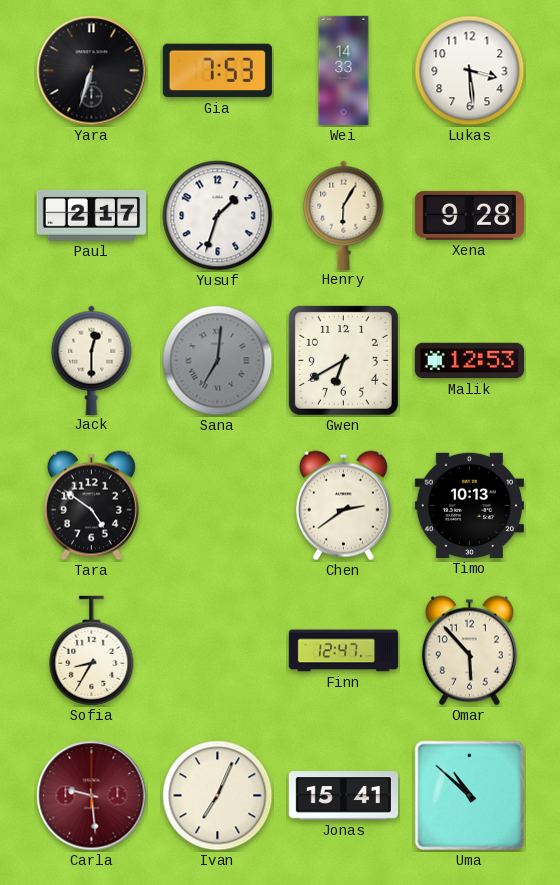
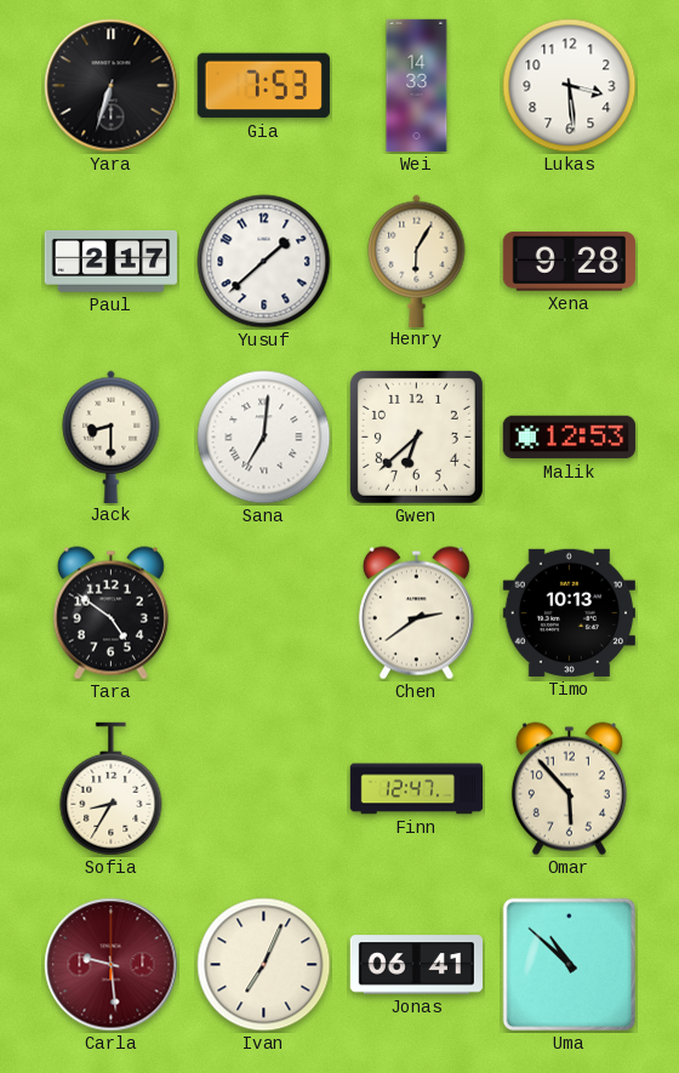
Yusuf: 1:33 -> 1:38
Jack: 12:30 -> 8:30
Sana dial: grey -> white
Gwen: 6:40 -> 6:38
Jonas: 15:41 -> 06:41
